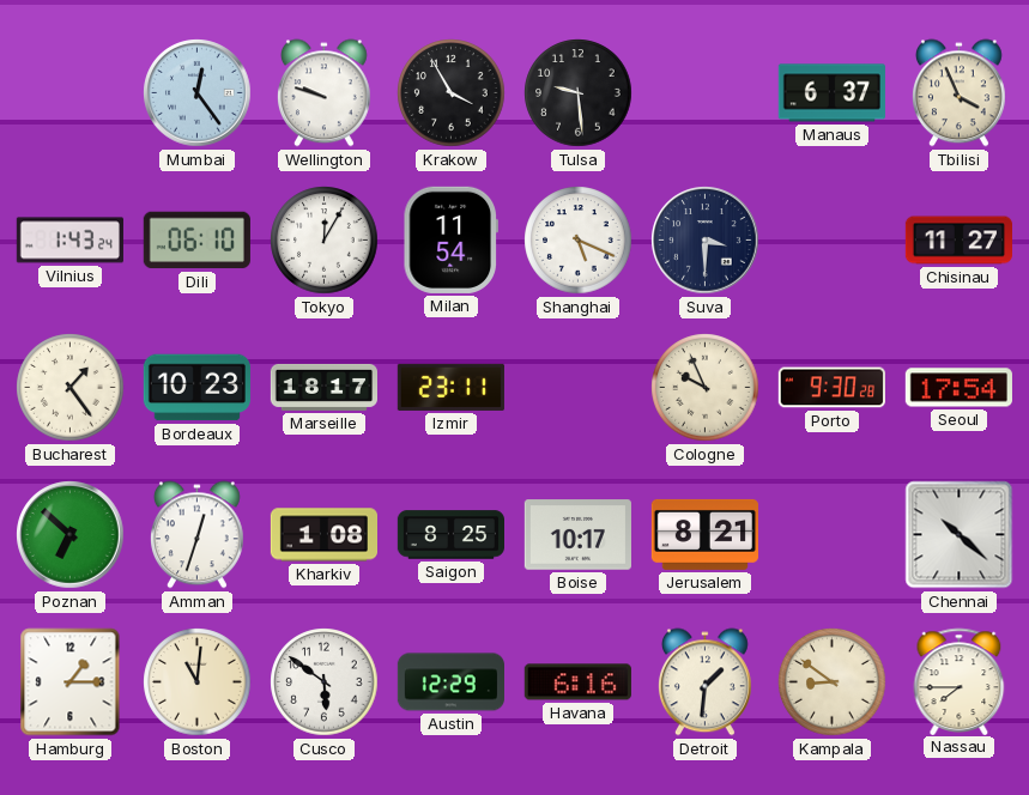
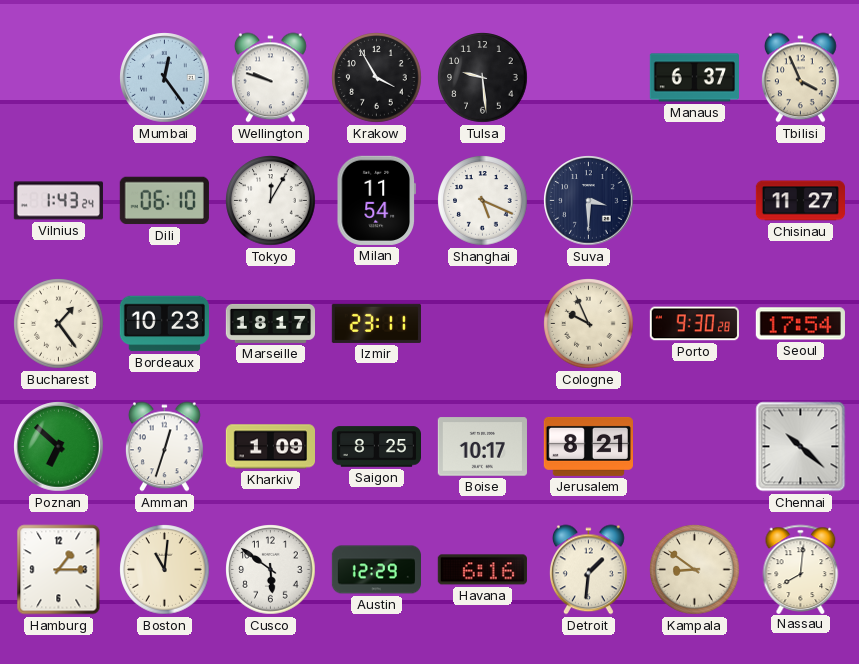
Kharkiv: 1:08 -> 1:09
Nassau: 7:45 -> 8:01
